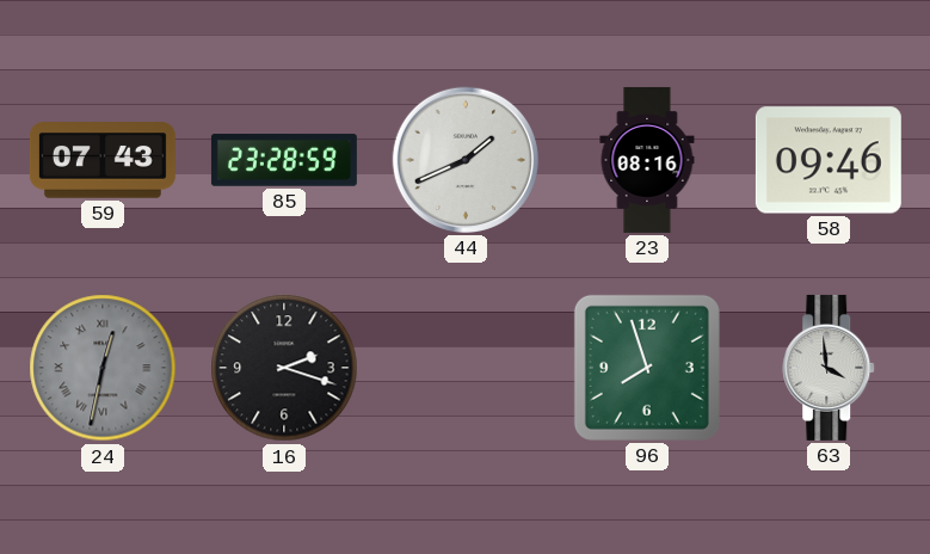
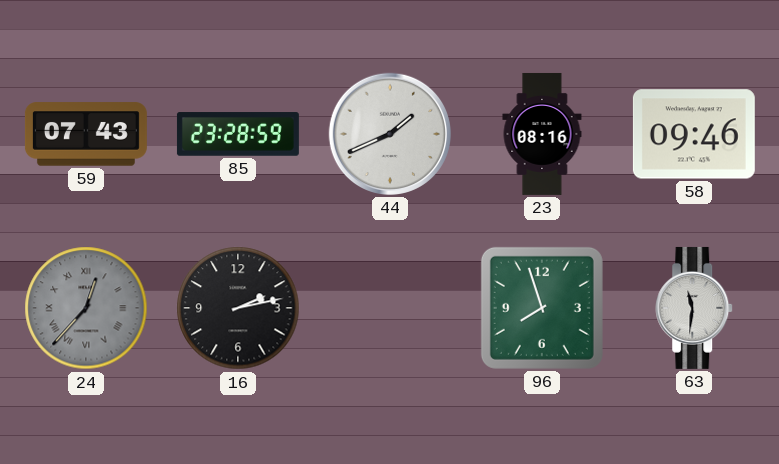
24: 12:32 -> 12:37
16: 2:18 -> 2:13
63: 3:59 -> 11:31
